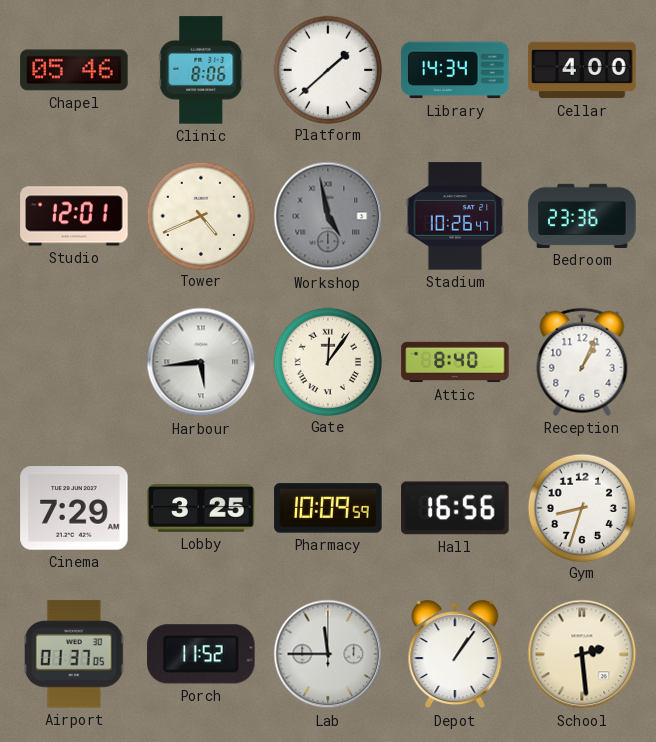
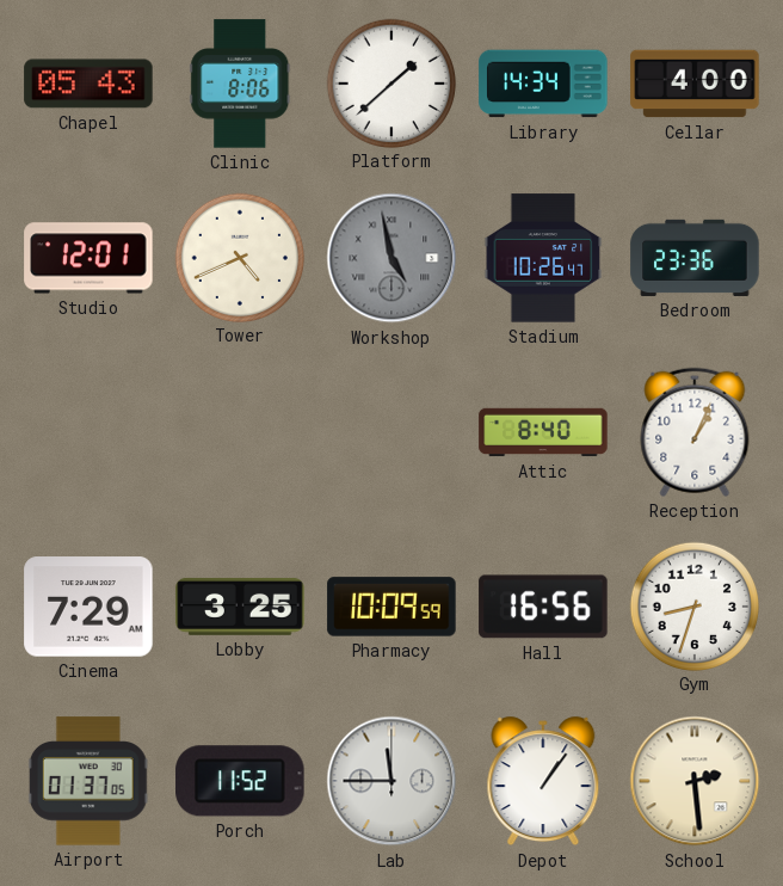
Chapel: 05:46 -> 05:43
Harbour: 5:44 -> none
Gate: 12:06 -> none
